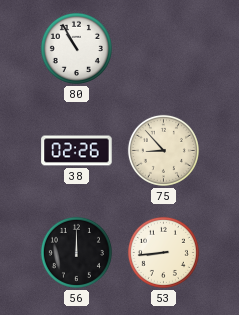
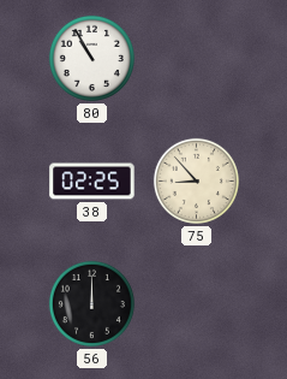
38: 02:26 -> 02:25
53: 8:44 -> none
